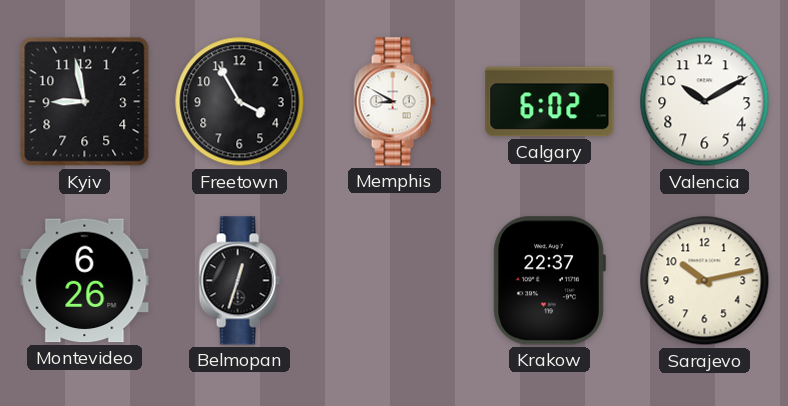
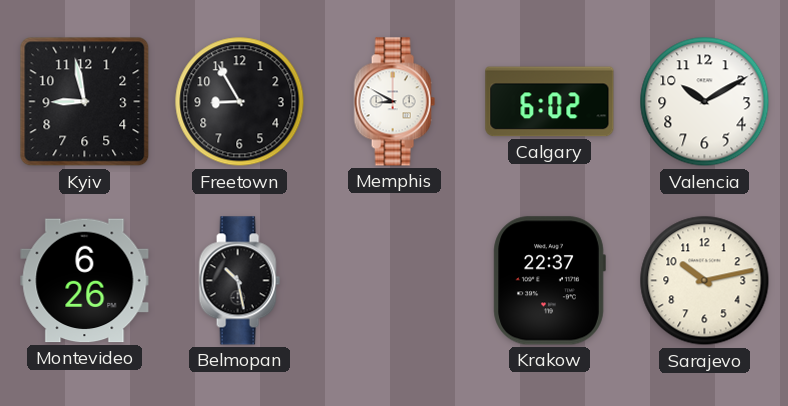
Freetown: 3:55 -> 8:55
Belmopan: 12:33 -> 10:28
